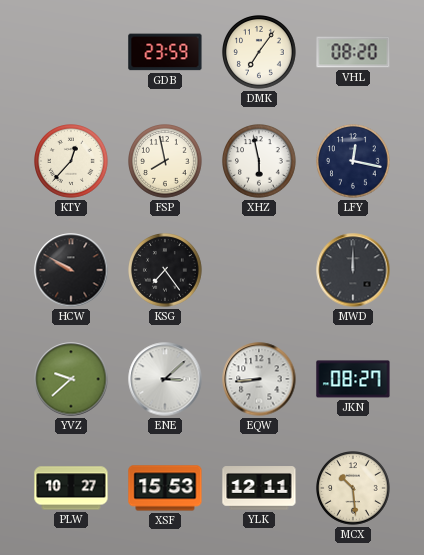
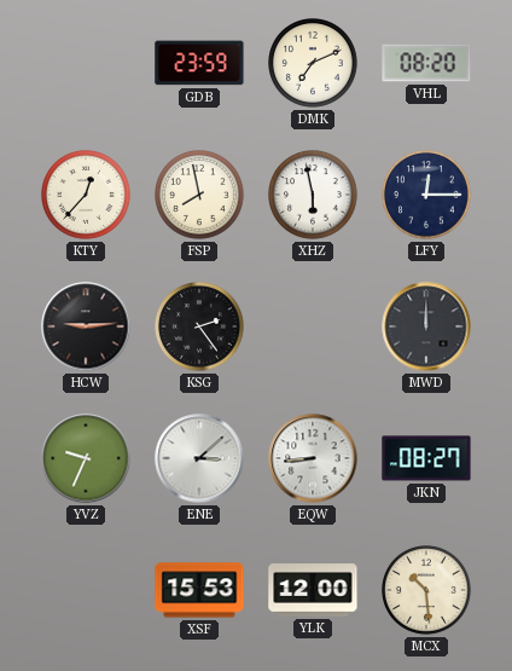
DMK: 7:06 -> 7:11
LFY: 12:17 -> 12:15
HCW: 9:50 -> 9:14
KSG: 7:24 -> 2:24
YVZ: 9:38 -> 9:34
PLW: 10:27 -> none
YLK: 12:11 -> 12:00
